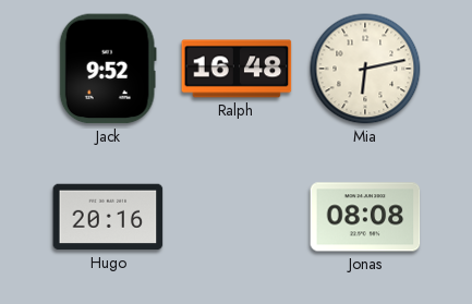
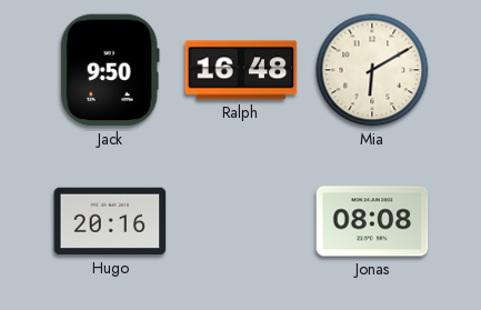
Jack: 9:52 -> 9:50
Mia: 6:13 -> 6:10
